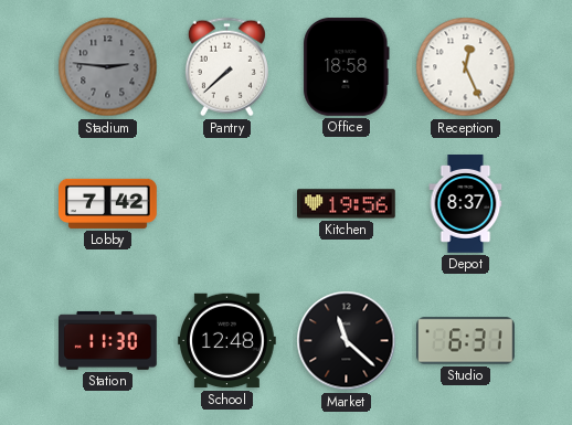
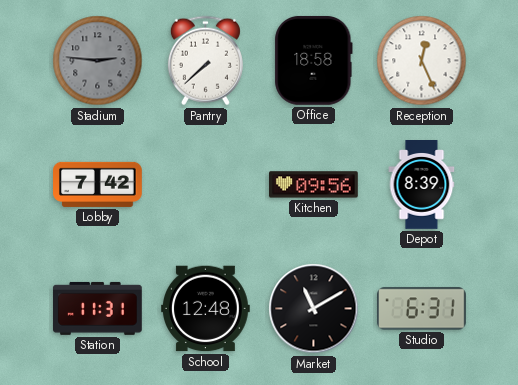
Kitchen: 19:56 -> 09:56
Depot: 8:37 -> 8:39
Station: 11:30 -> 11:31
Market: 11:22 -> 11:10
